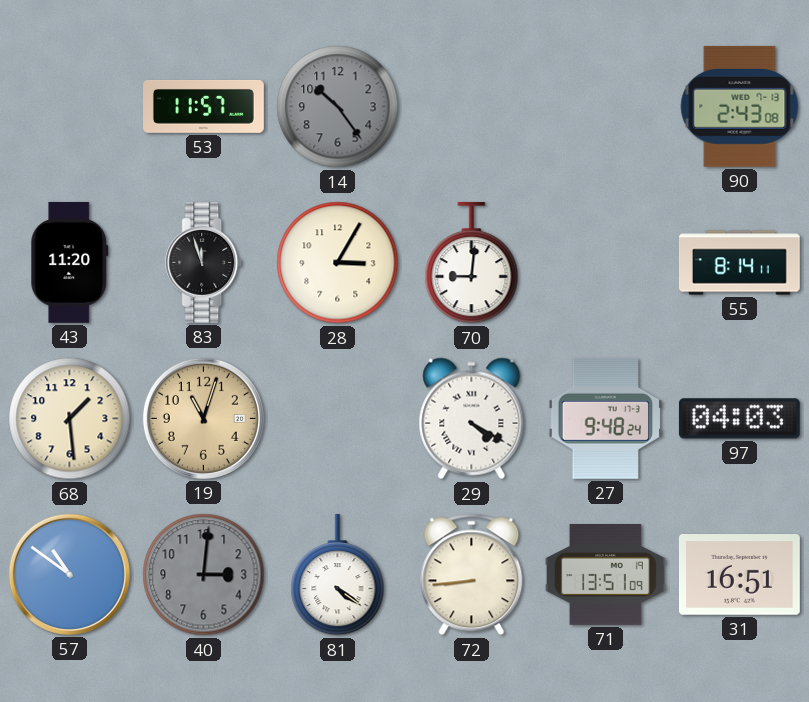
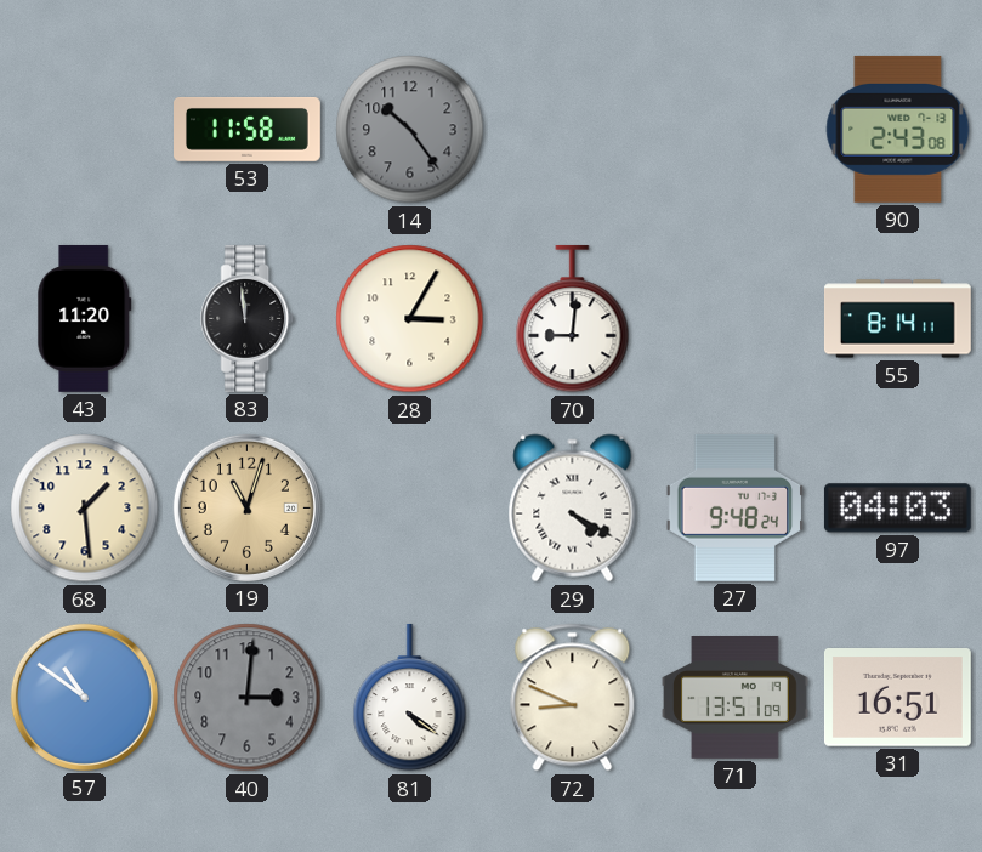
53: 11:57 -> 11:58
83: 11:57 -> 11:59
72: 8:44 -> 8:49
